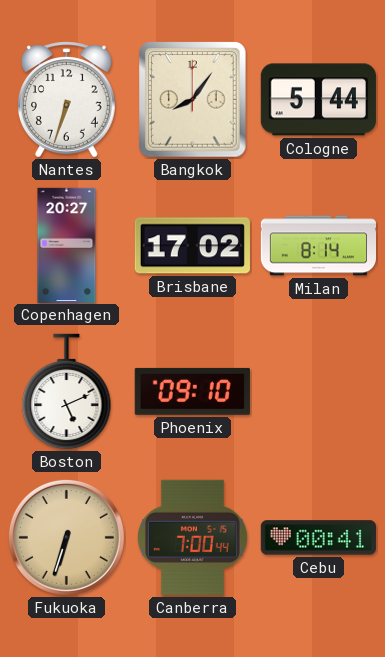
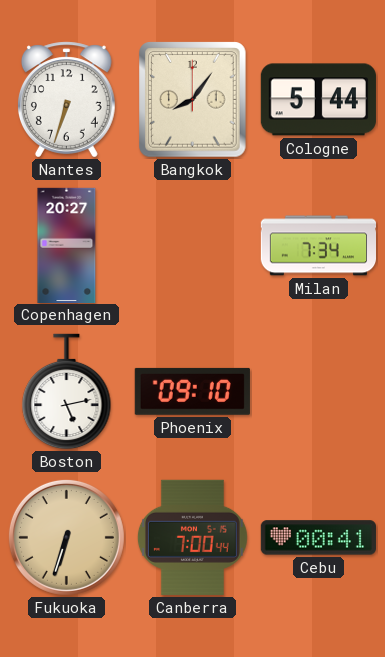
Brisbane: 17:02 -> none
Milan: 8:14 -> 7:34
Boston: 5:11 -> 5:13
